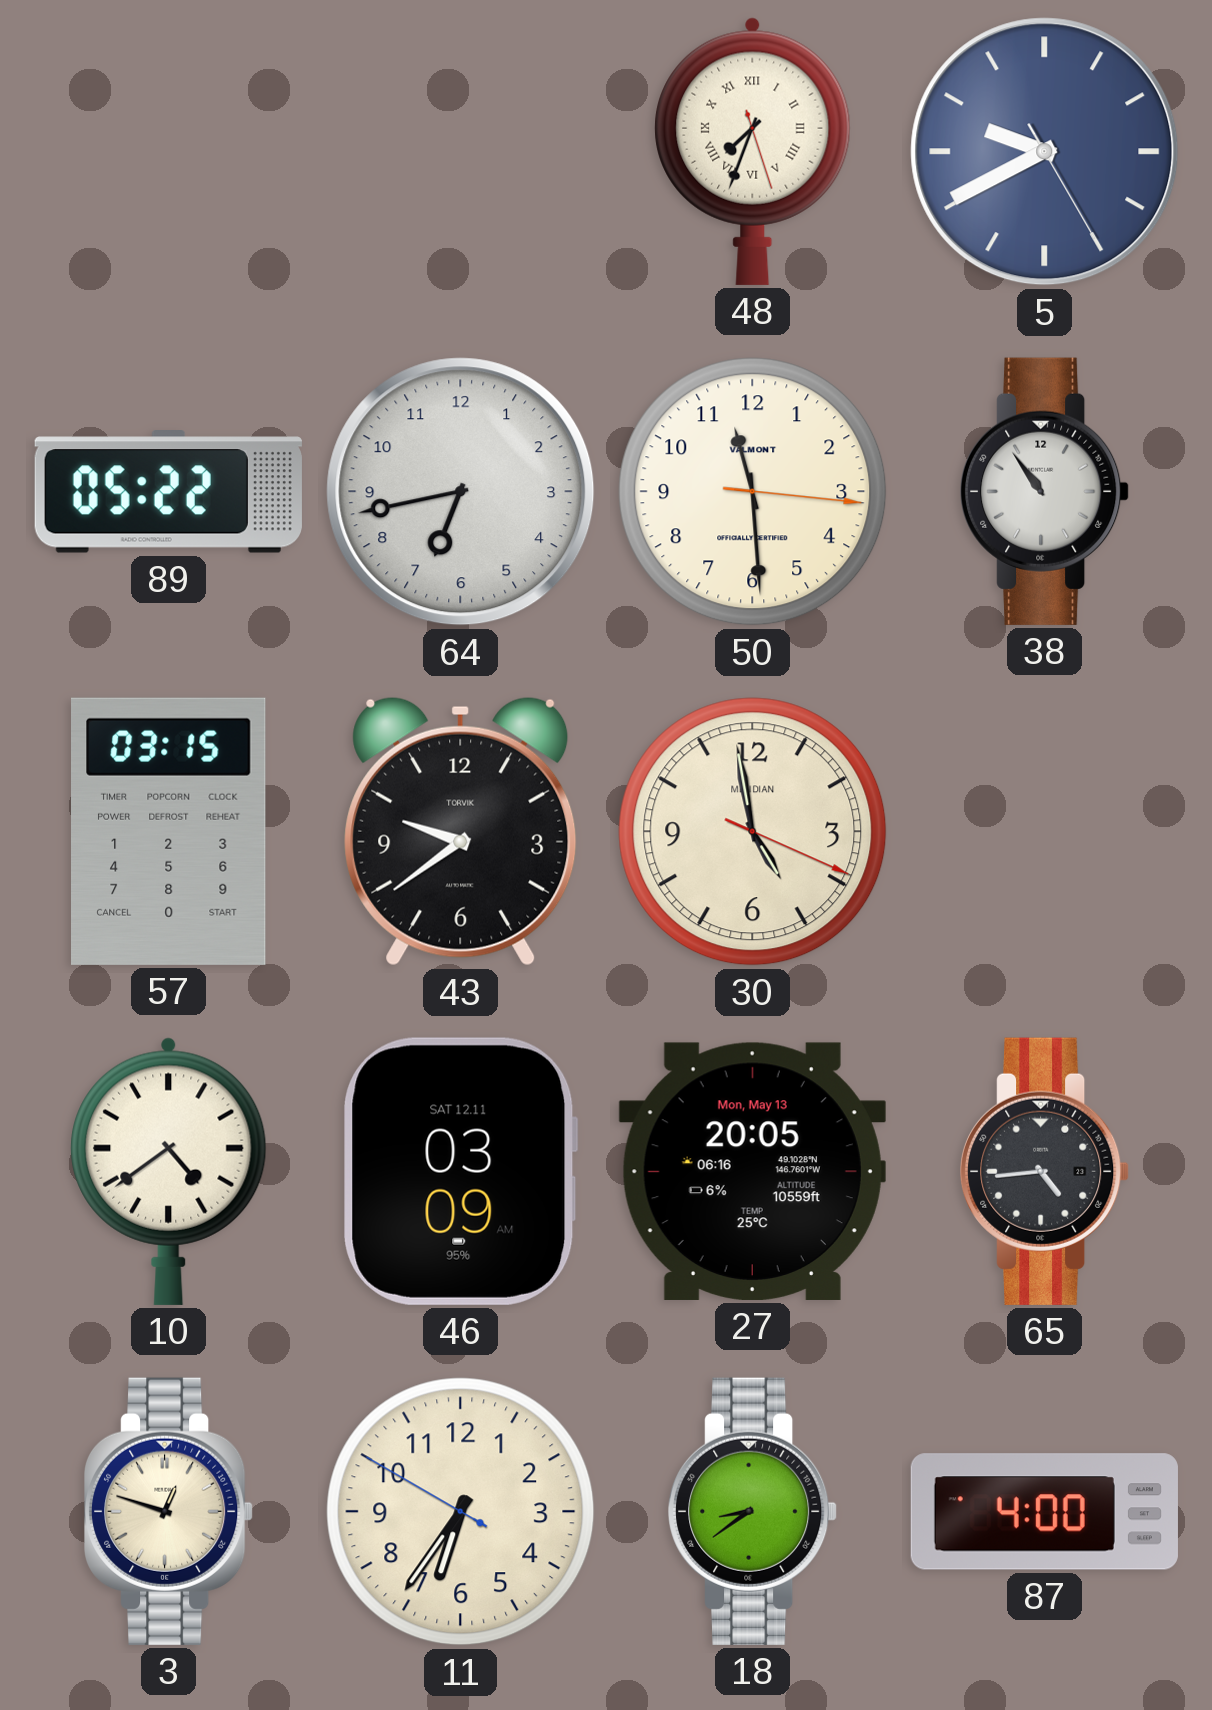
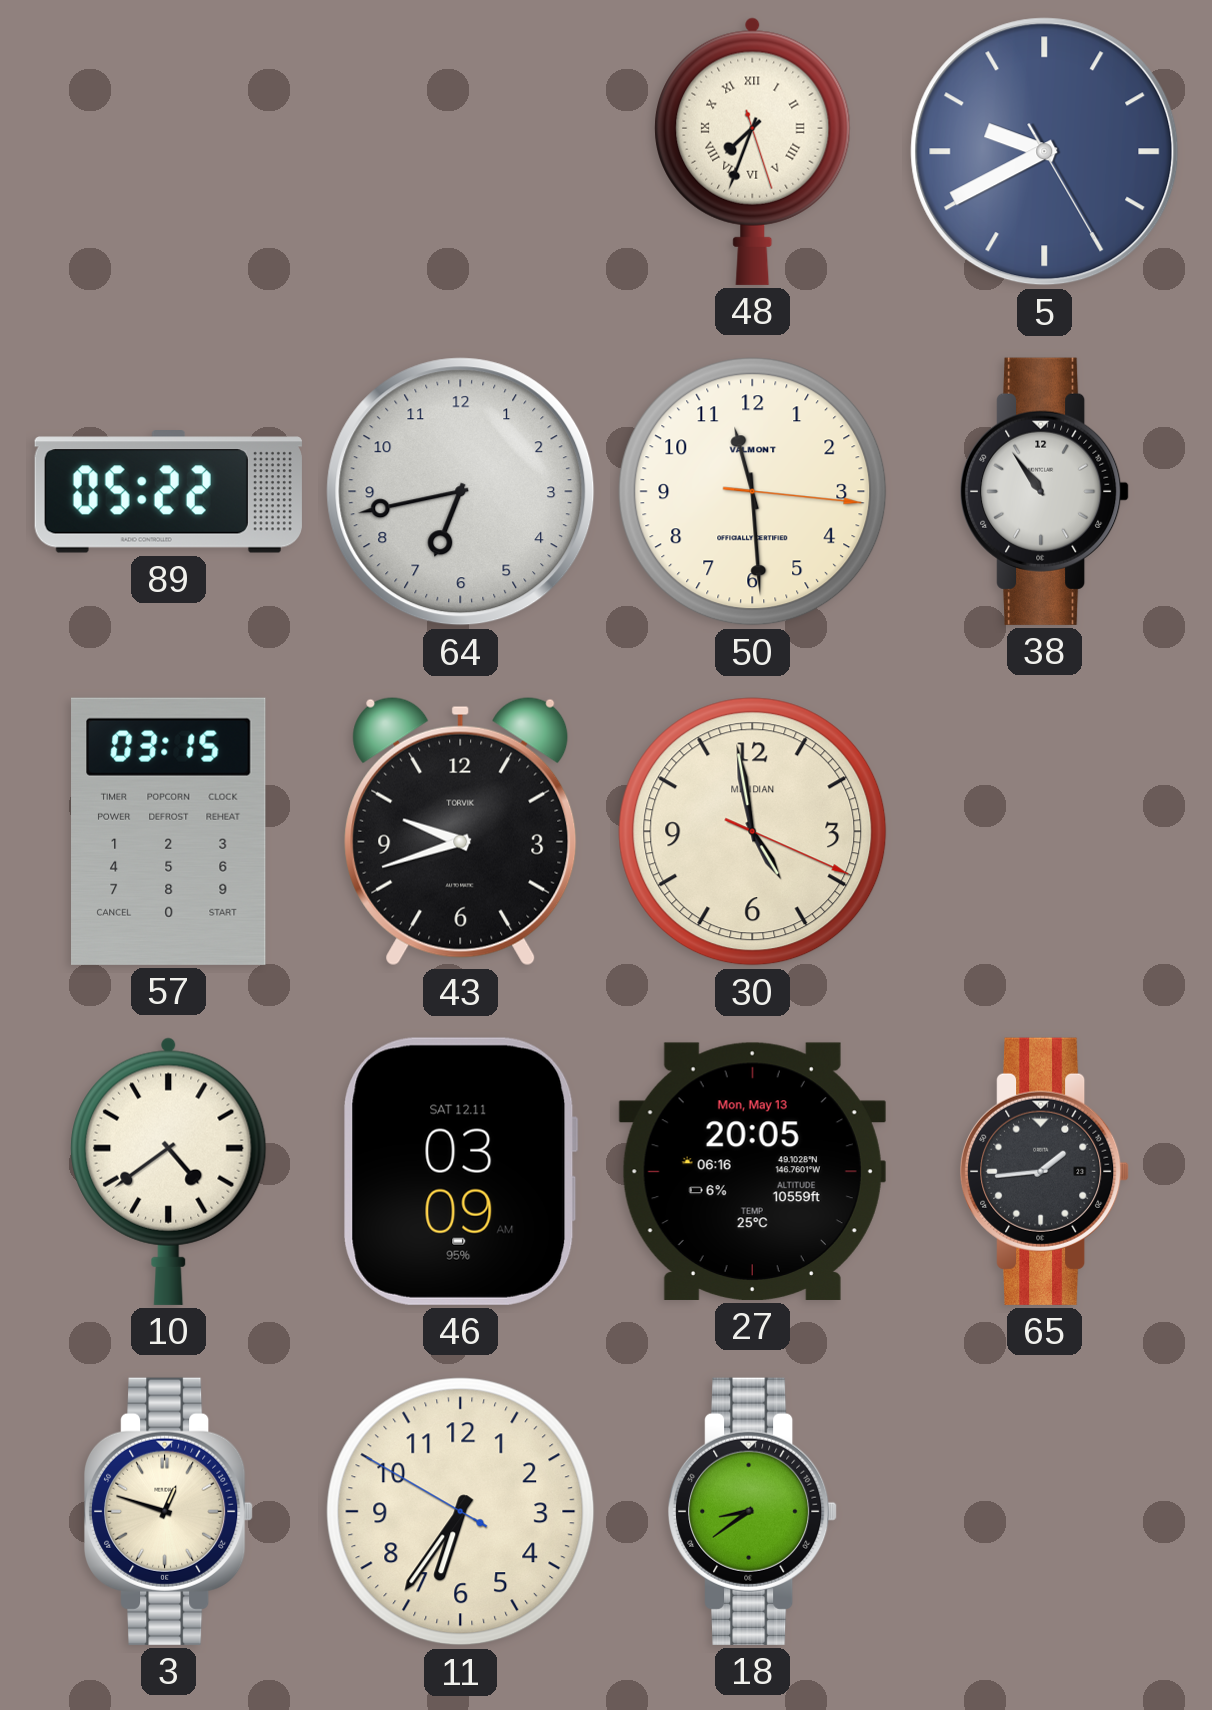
43: 9:39 -> 9:42
65: 4:44 -> 1:44
87: 4:00 -> none
